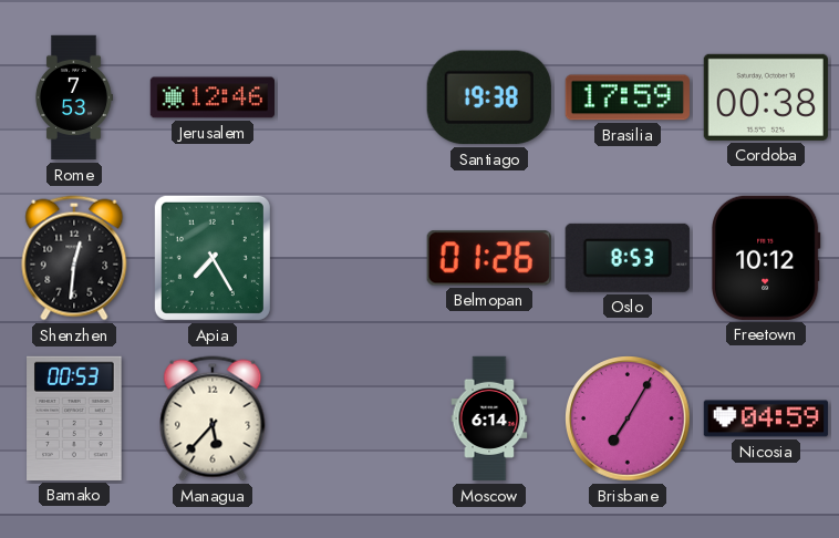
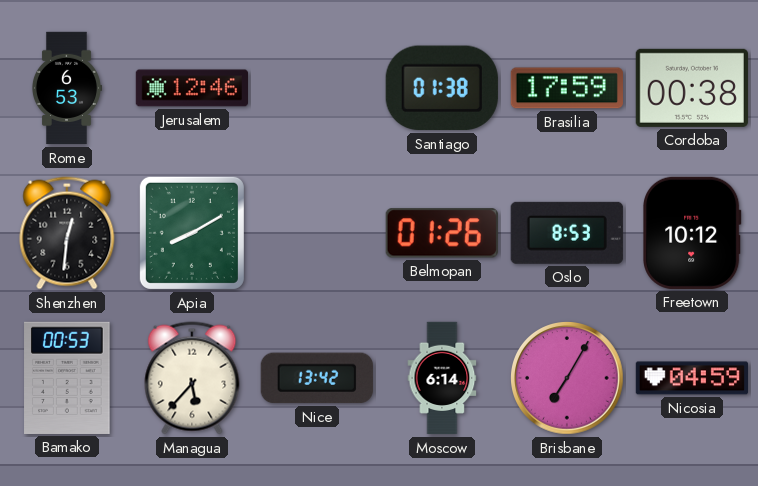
Rome: 7:53 -> 6:53
Santiago: 19:38 -> 01:38
Apia: 7:25 -> 8:10
Nice: none -> 13:42
